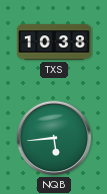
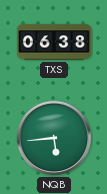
TXS: 10:38 -> 06:38
